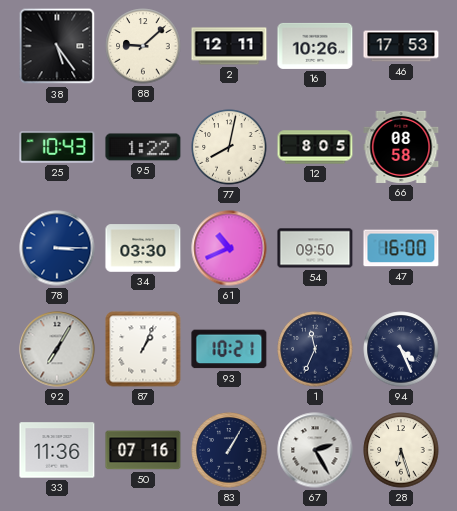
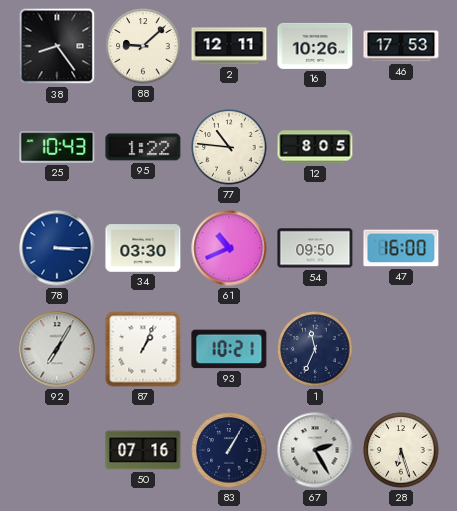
38: 5:24 -> 8:24
77: 8:02 -> 10:46
66: 08:58 -> none
94: 4:26 -> none
33: 11:36 -> none
